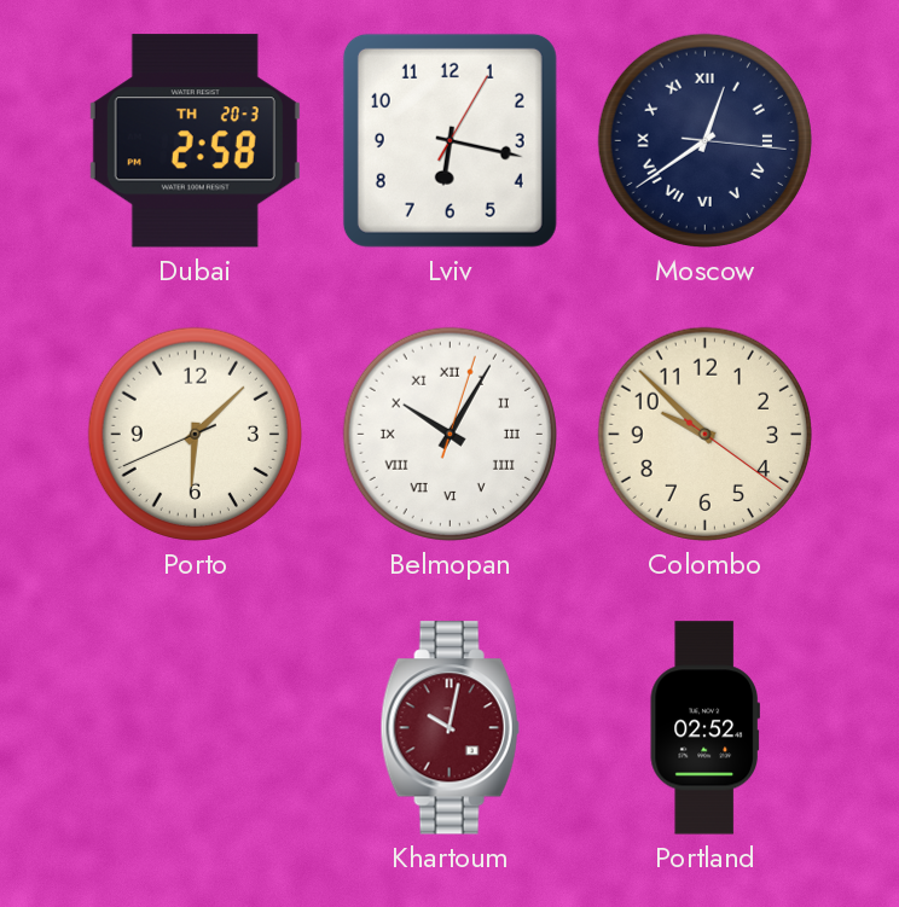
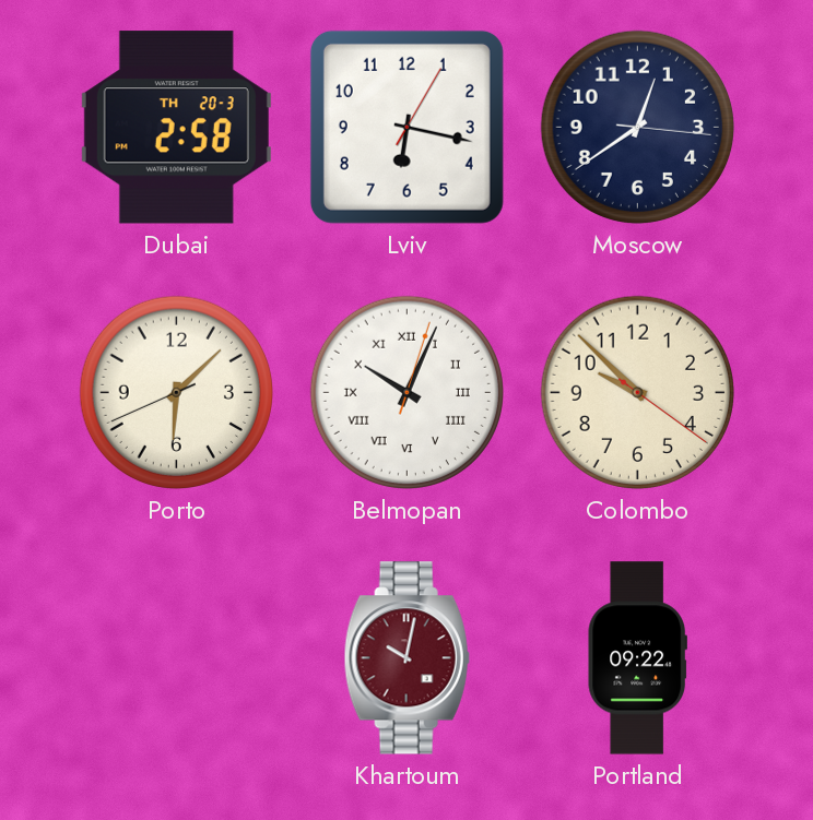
Moscow numerals: Roman -> Arabic
Belmopan: 10:05 -> 10:04
Portland: 02:52 -> 09:22
